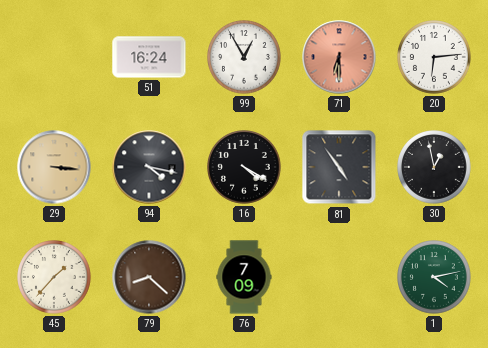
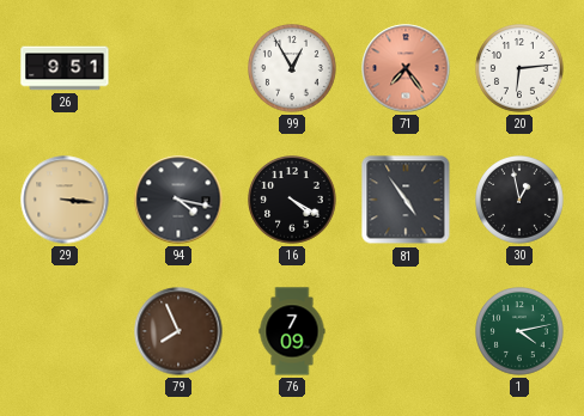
26: none -> 9:51
51: 16:24 -> none
71: 6:30 -> 7:24
45: 1:37 -> none
79: 8:22 -> 7:56
